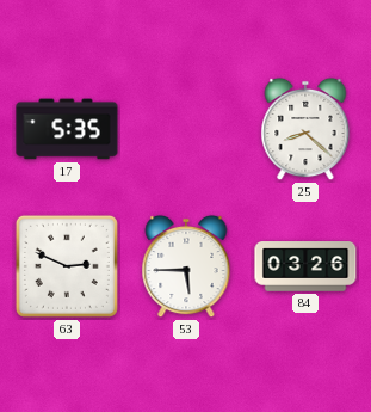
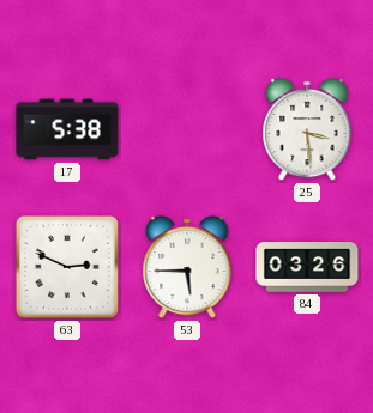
17: 5:35 -> 5:38
25: 8:22 -> 3:29
